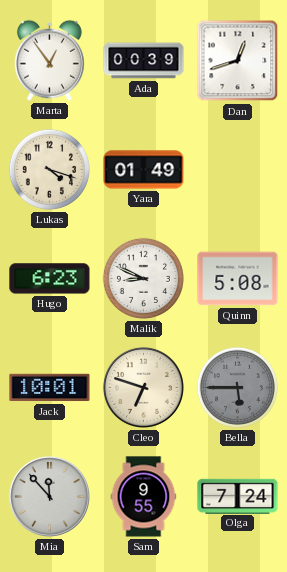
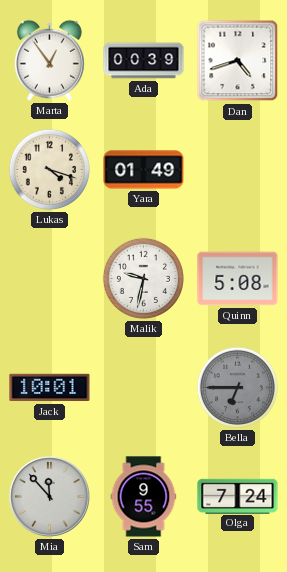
Dan: 12:42 -> 4:42
Hugo: 6:23 -> none
Malik: 8:49 -> 9:32
Cleo: 6:48 -> none
Bella: 5:45 -> 6:45
